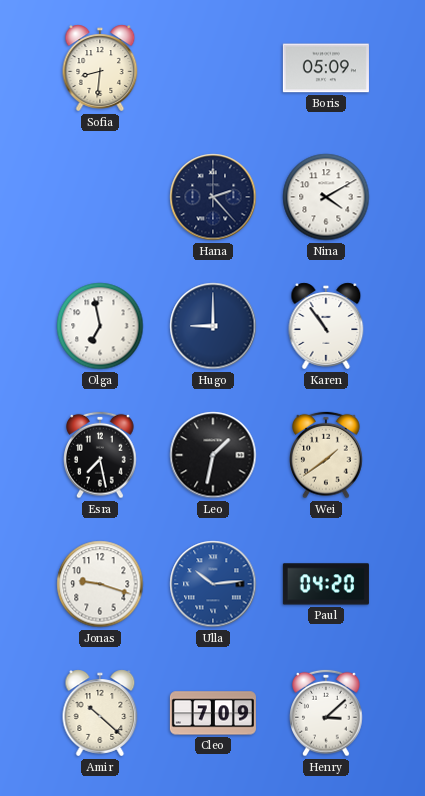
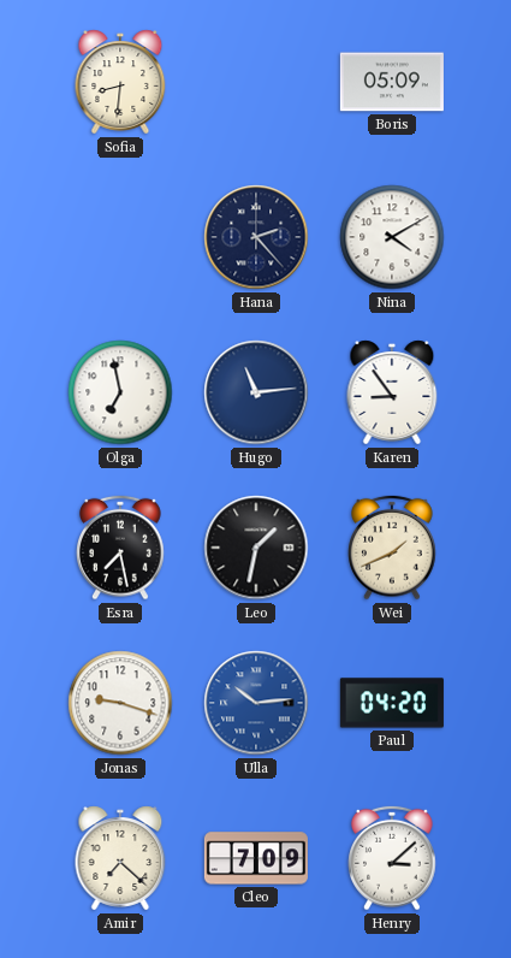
Hugo: 9:00 -> 11:14
Karen: 10:54 -> 8:54
Wei: 1:39 -> 1:41
Amir: 10:22 -> 7:22
